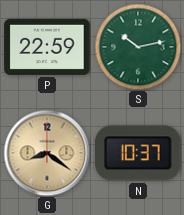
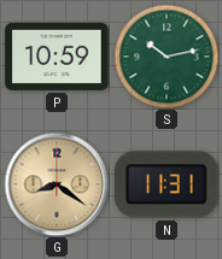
P: 22:59 -> 10:59
N: 10:37 -> 11:31
